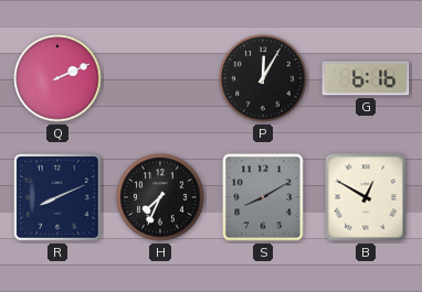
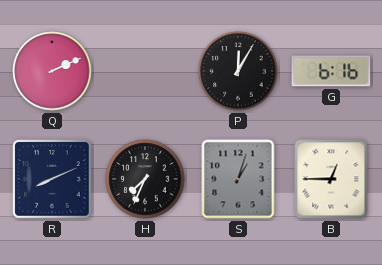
S: 8:10 -> 1:03
B: 12:50 -> 12:45
